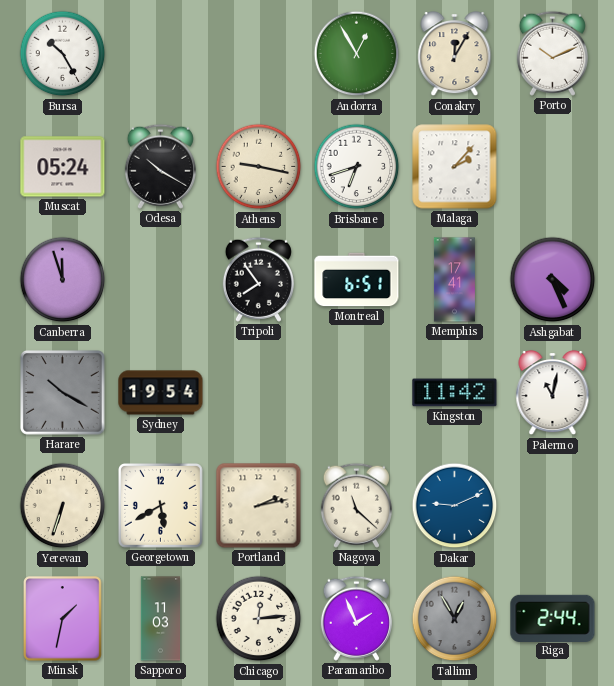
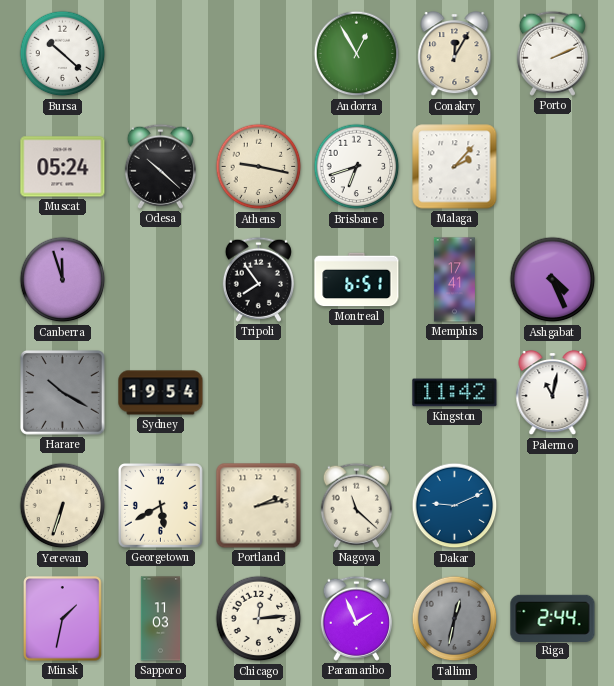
Bursa: 10:25 -> 10:22
Porto: 10:11 -> 2:11
Odesa: 10:20 -> 10:22
Tallinn: 12:55 -> 12:32
